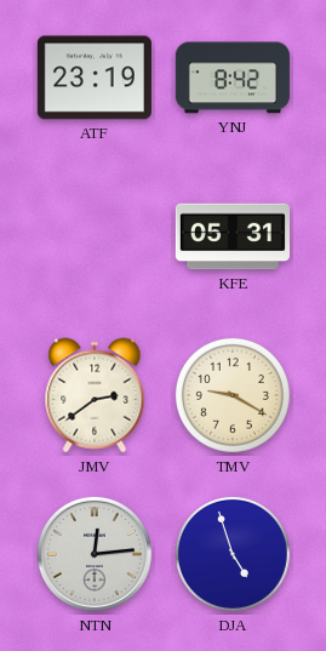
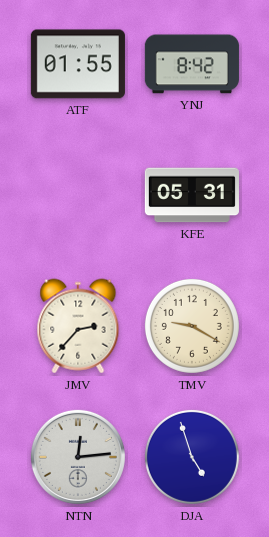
ATF: 23:19 -> 01:55
JMV: 2:39 -> 2:37
